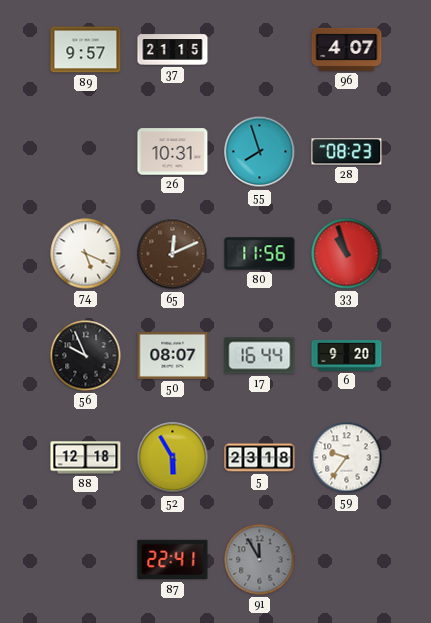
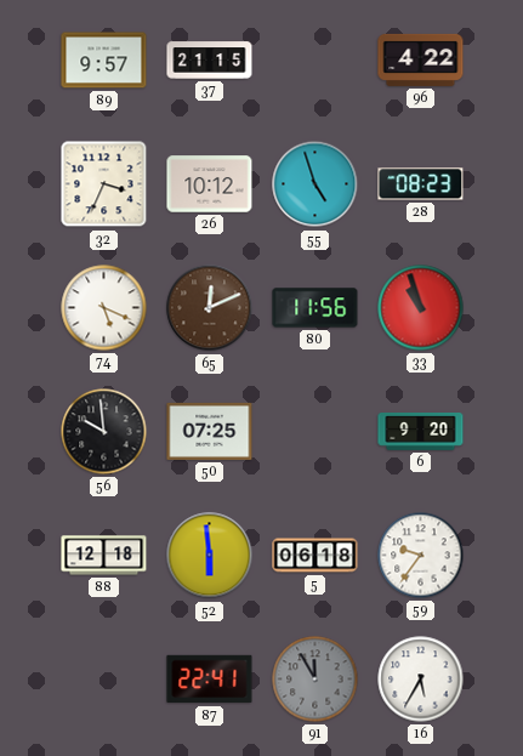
96: 4:07 -> 4:22
32: none -> 3:34
26: 10:31 -> 10:12
55: 7:57 -> 4:57
56: 9:56 -> 9:59
50: 08:07 -> 07:25
17: 16:44 -> none
52: 5:55 -> 5:59
5: 23:18 -> 06:18
16: none -> 5:35
